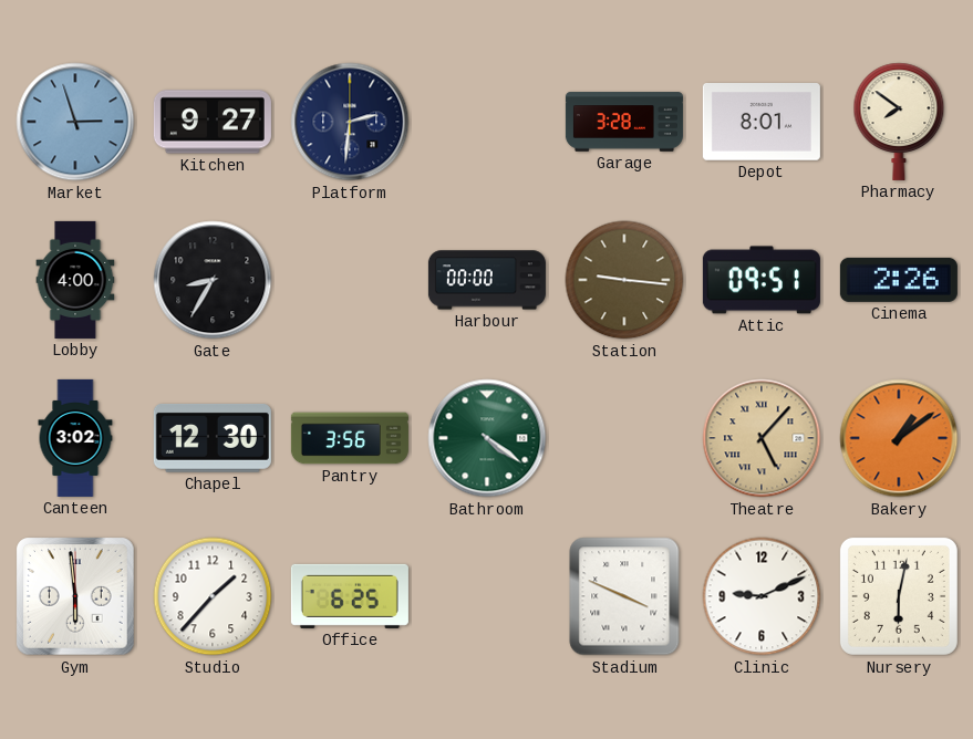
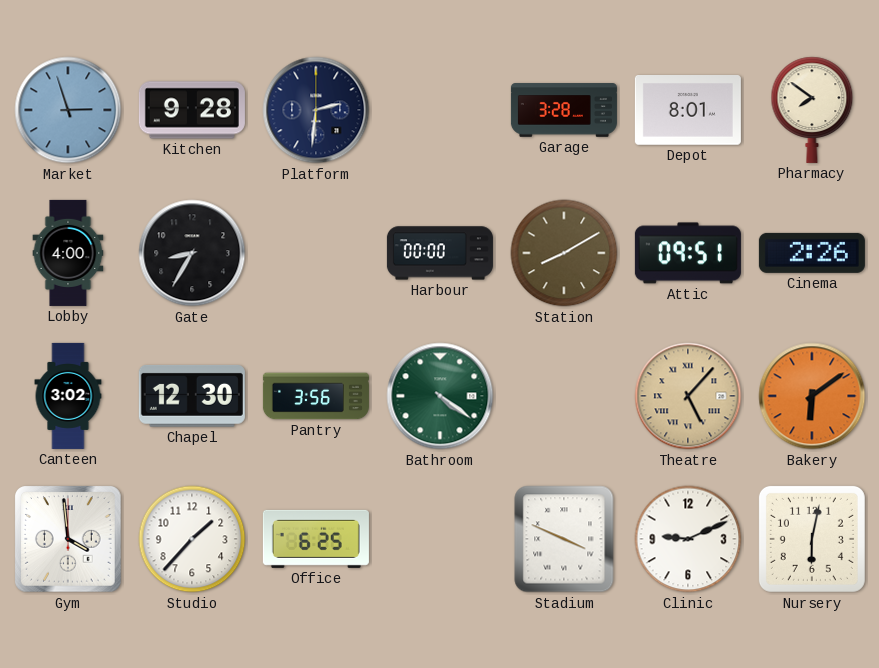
Kitchen: 9:27 -> 9:28
Station: 9:16 -> 8:10
Bakery: 1:09 -> 6:09
Gym: 5:59 -> 3:59
